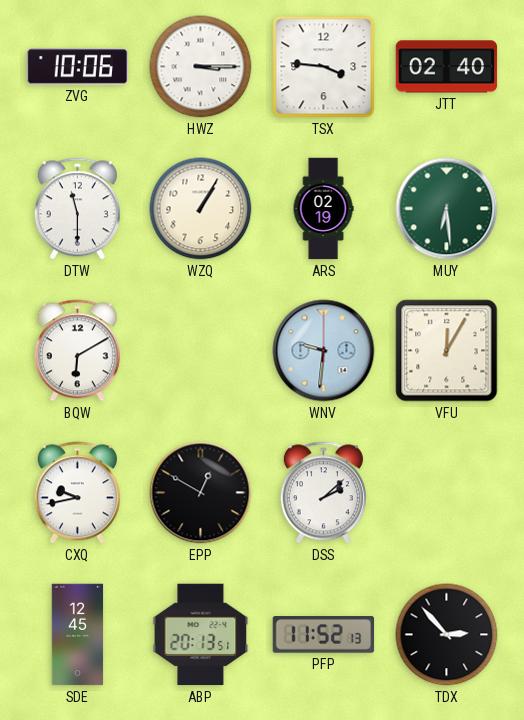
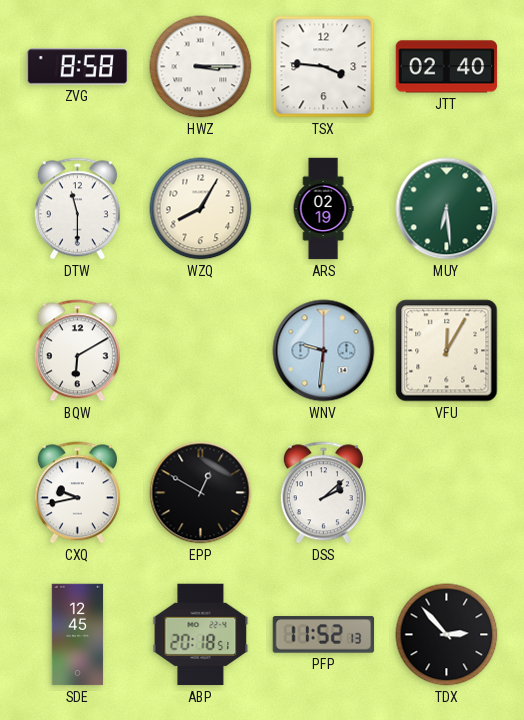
ZVG: 10:06 -> 8:58
WZQ: 1:05 -> 8:05
ABP: 20:13 -> 20:18
